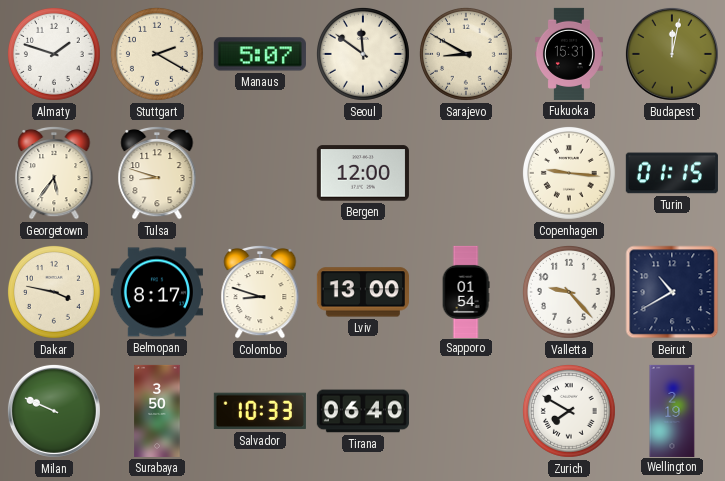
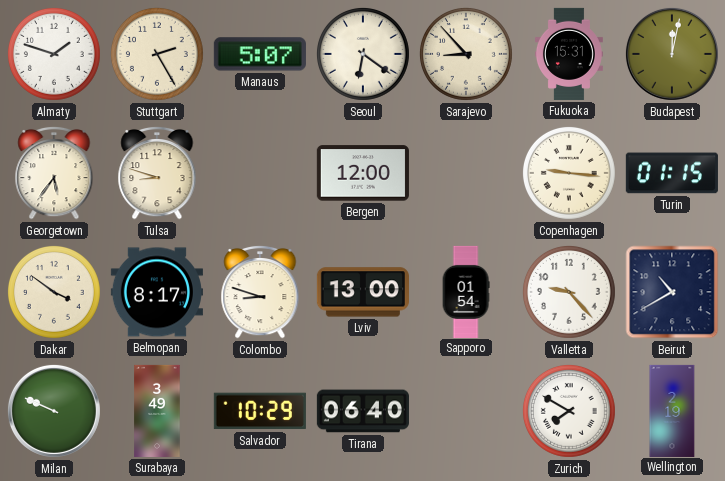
Stuttgart: 2:20 -> 2:25
Seoul: 11:51 -> 6:21
Sarajevo: 8:50 -> 8:53
Dakar: 3:47 -> 3:51
Surabaya: 3:50 -> 3:49
Salvador: 10:33 -> 10:29
